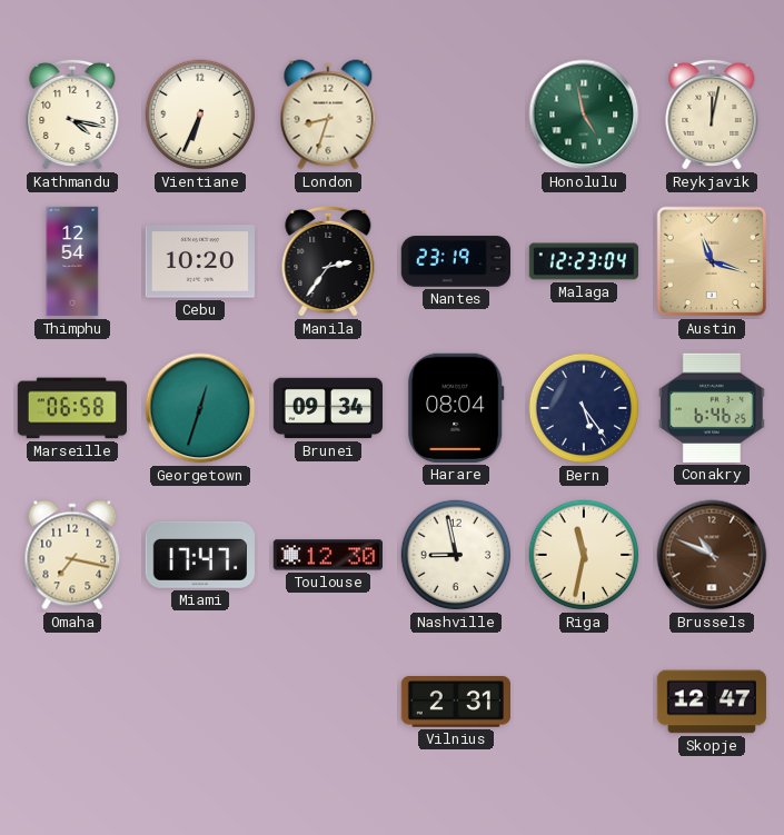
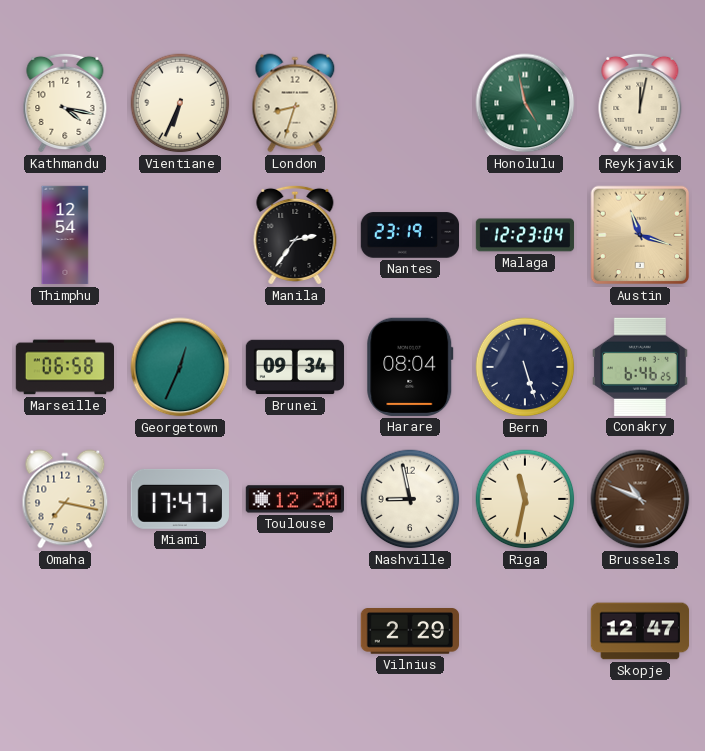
Cebu: 10:20 -> none
Georgetown: 12:33 -> 12:34
Bern: 5:24 -> 5:27
Vilnius: 2:31 -> 2:29
